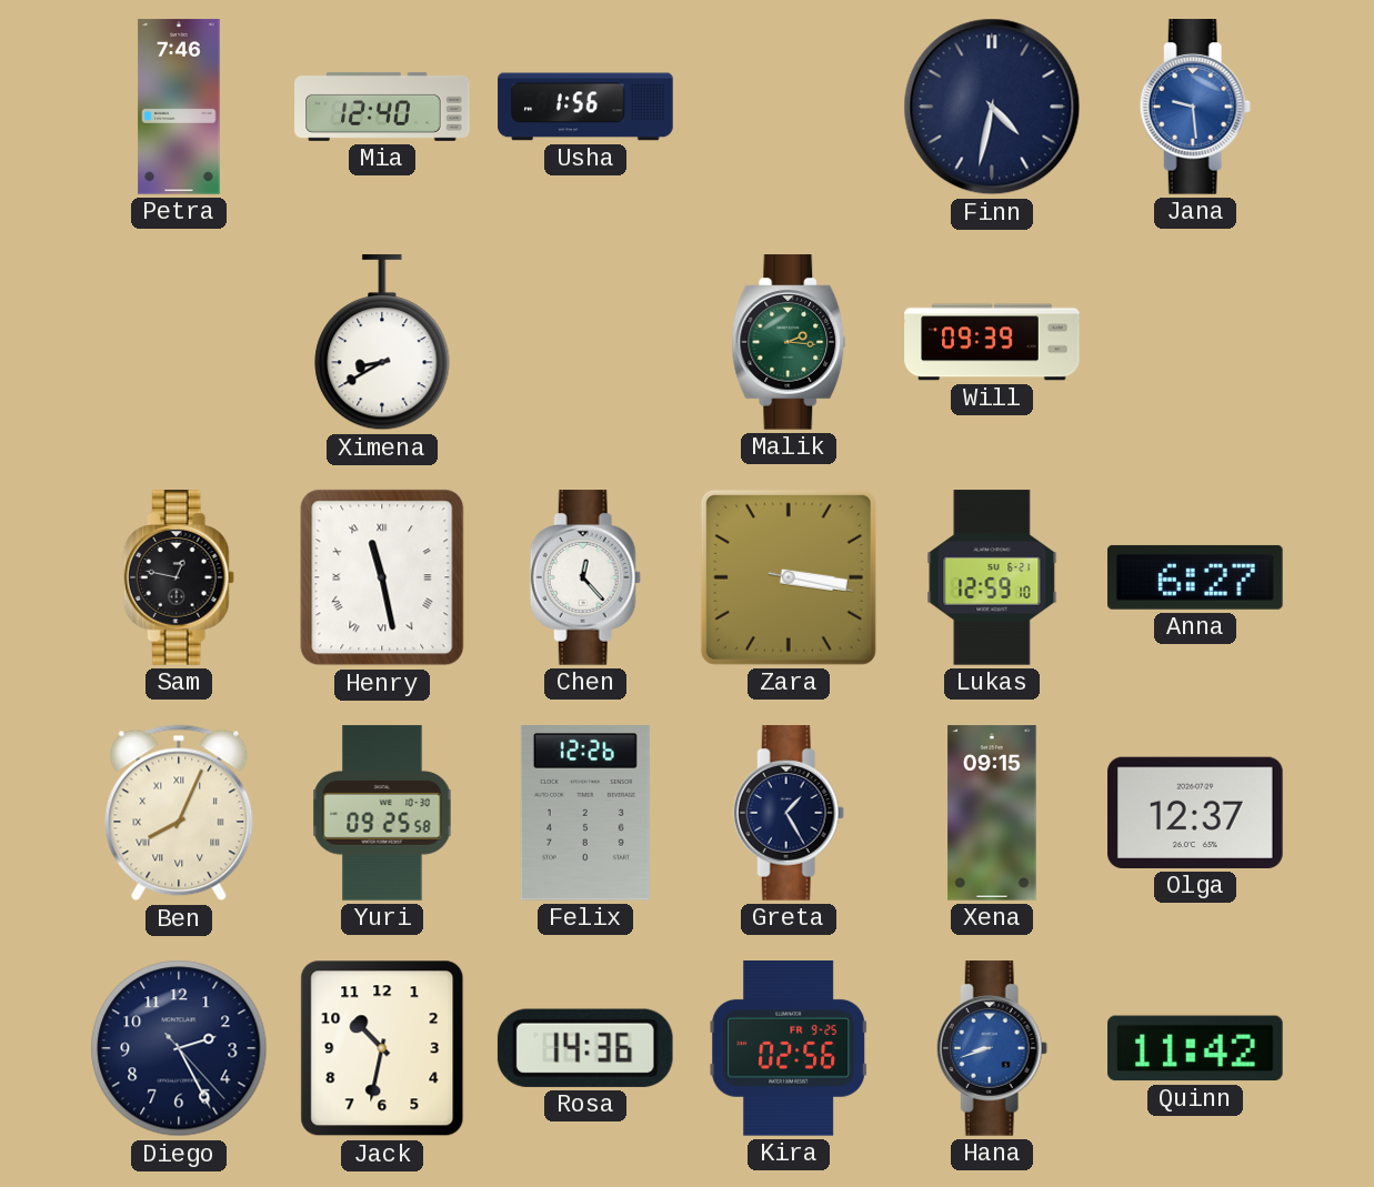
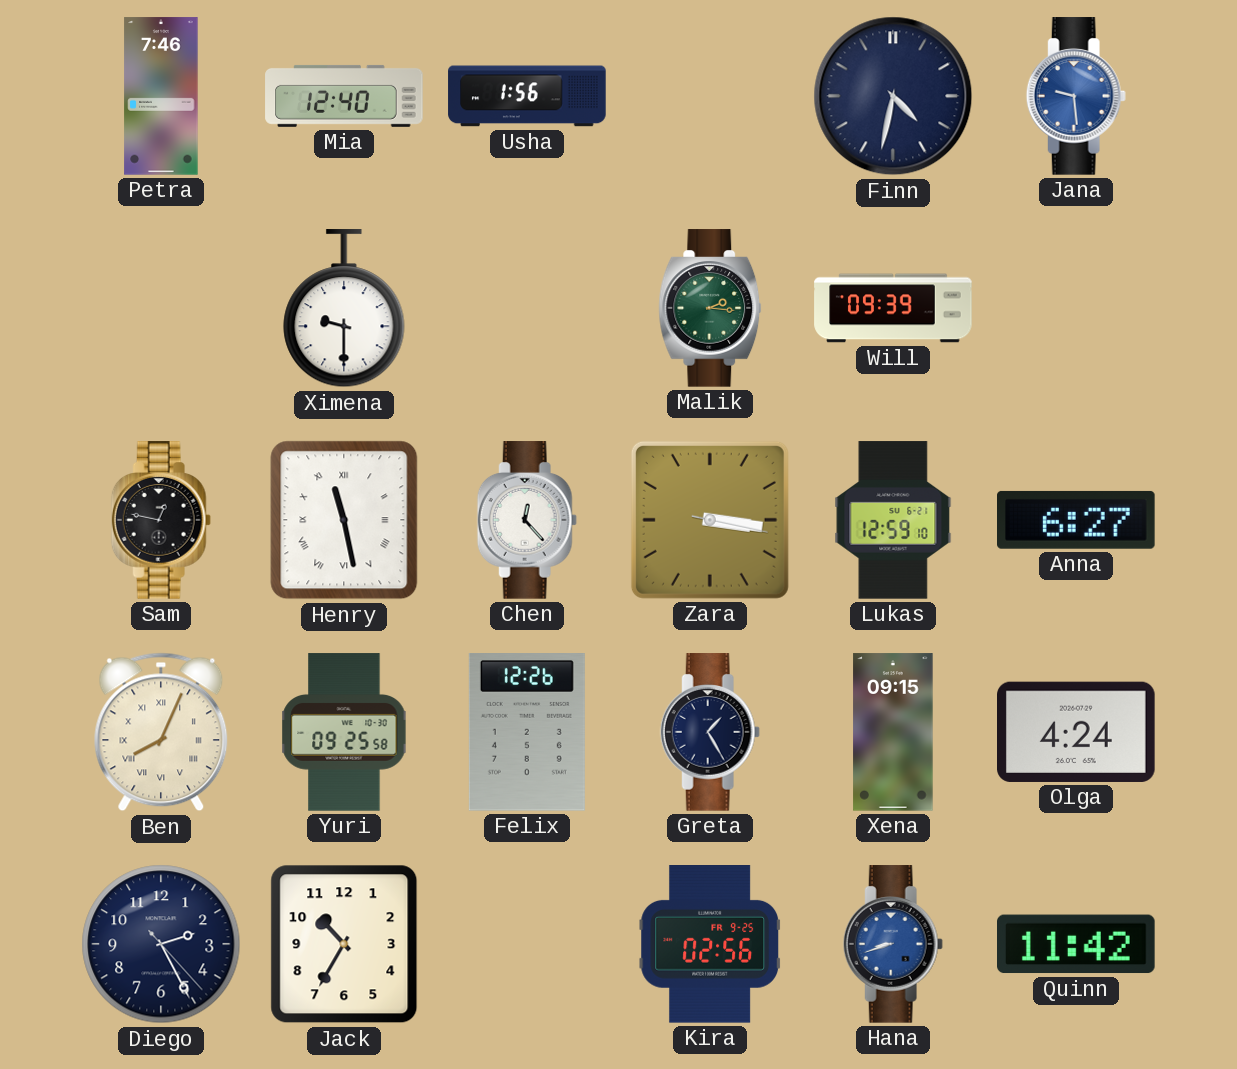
Ximena: 8:40 -> 9:30
Olga: 12:37 -> 4:24
Jack: 10:32 -> 10:35
Rosa: 14:36 -> none
